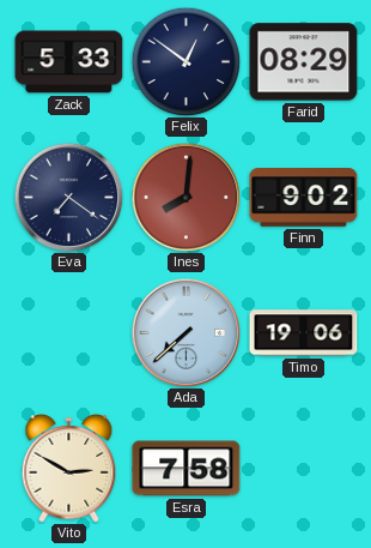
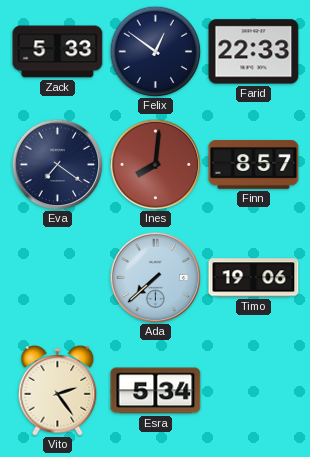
Farid: 08:29 -> 22:33
Finn: 9:02 -> 8:57
Vito: 2:50 -> 2:24
Esra: 7:58 -> 5:34
